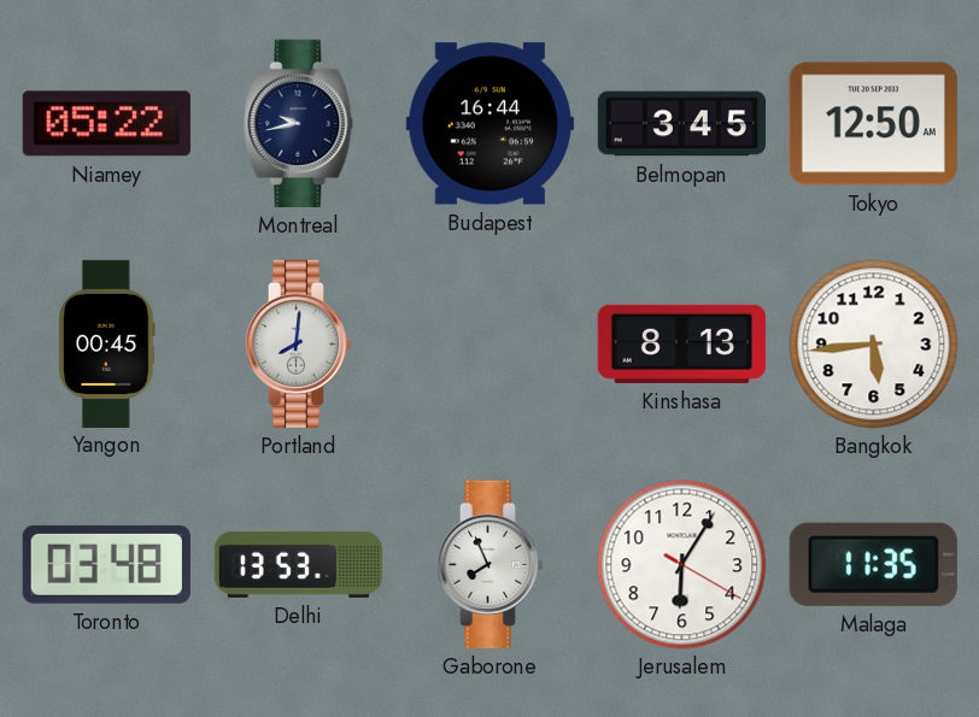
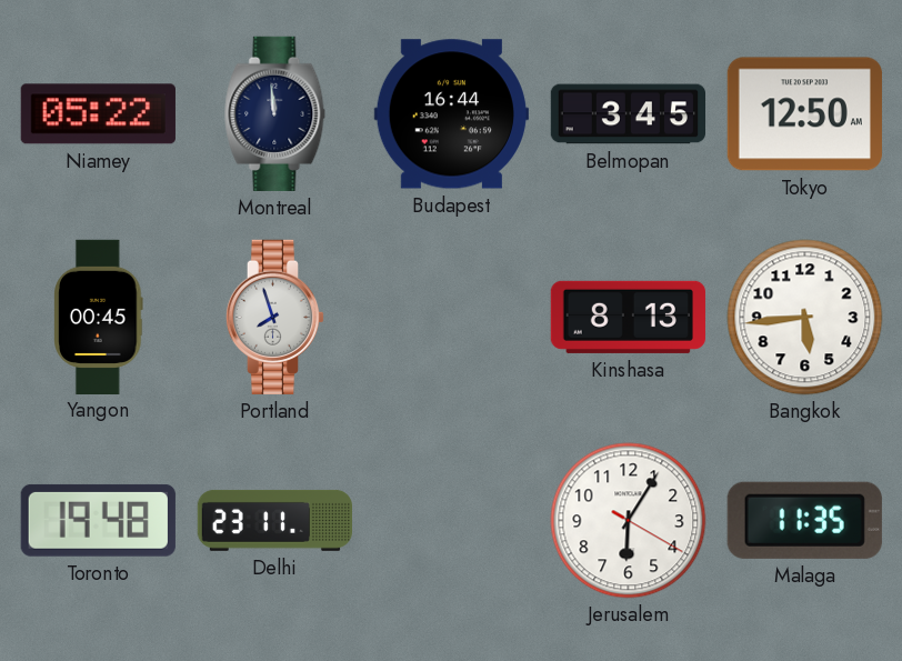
Montreal: 9:43 -> 11:59
Portland: 8:01 -> 7:57
Toronto: 03:48 -> 19:48
Delhi: 13:53 -> 23:11
Gaborone: 7:56 -> none
